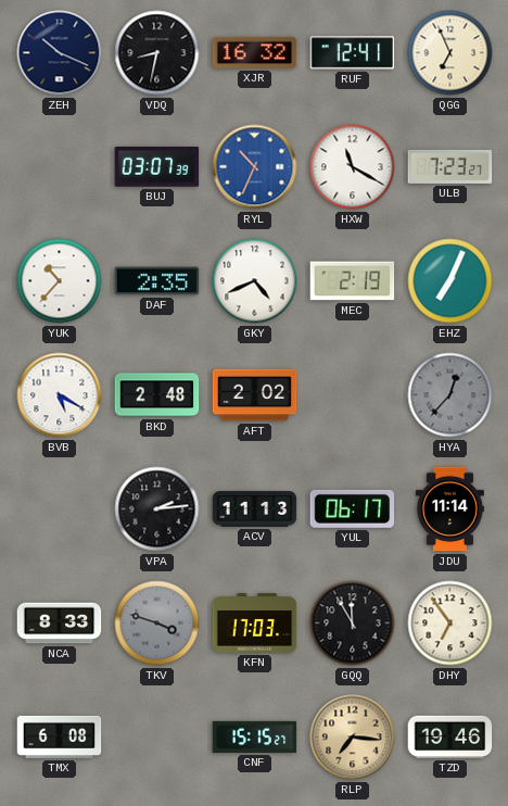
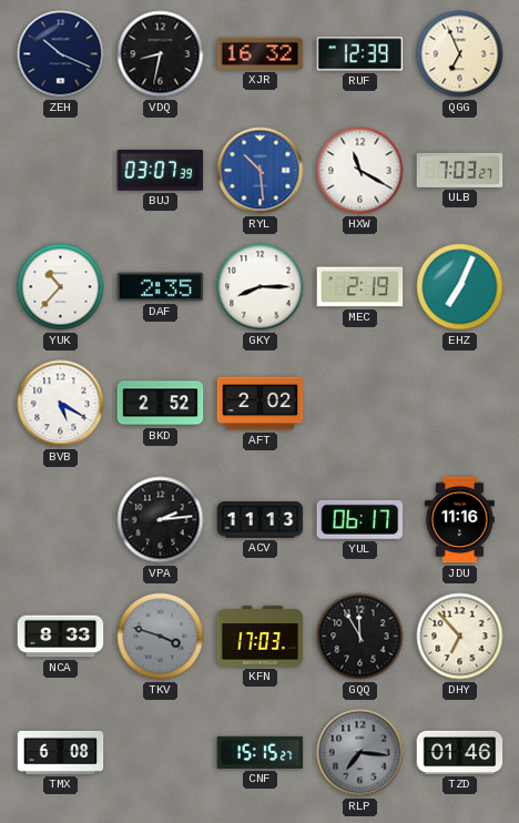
RUF: 12:41 -> 12:39
RYL: 10:34 -> 10:29
ULB: 7:23 -> 7:03
GKY: 4:41 -> 8:15
BKD: 2:48 -> 2:52
HYA: 12:37 -> none
JDU: 11:14 -> 11:16
DHY: 6:54 -> 6:53
RLP dial: champagne -> grey
TZD: 19:46 -> 01:46
